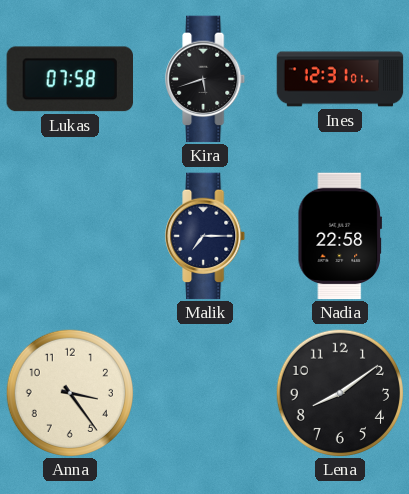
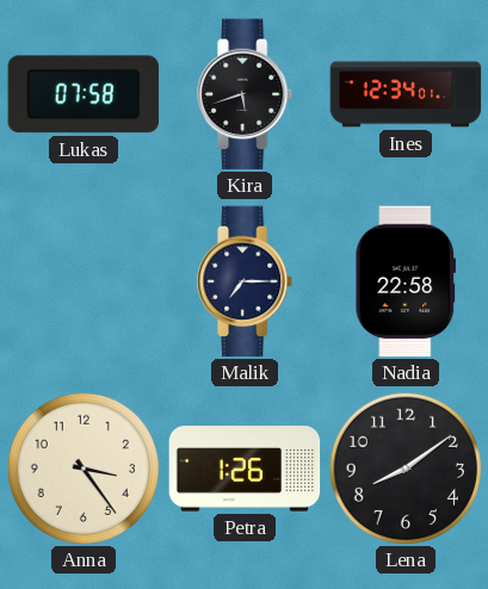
Ines: 12:31 -> 12:34
Petra: none -> 1:26
